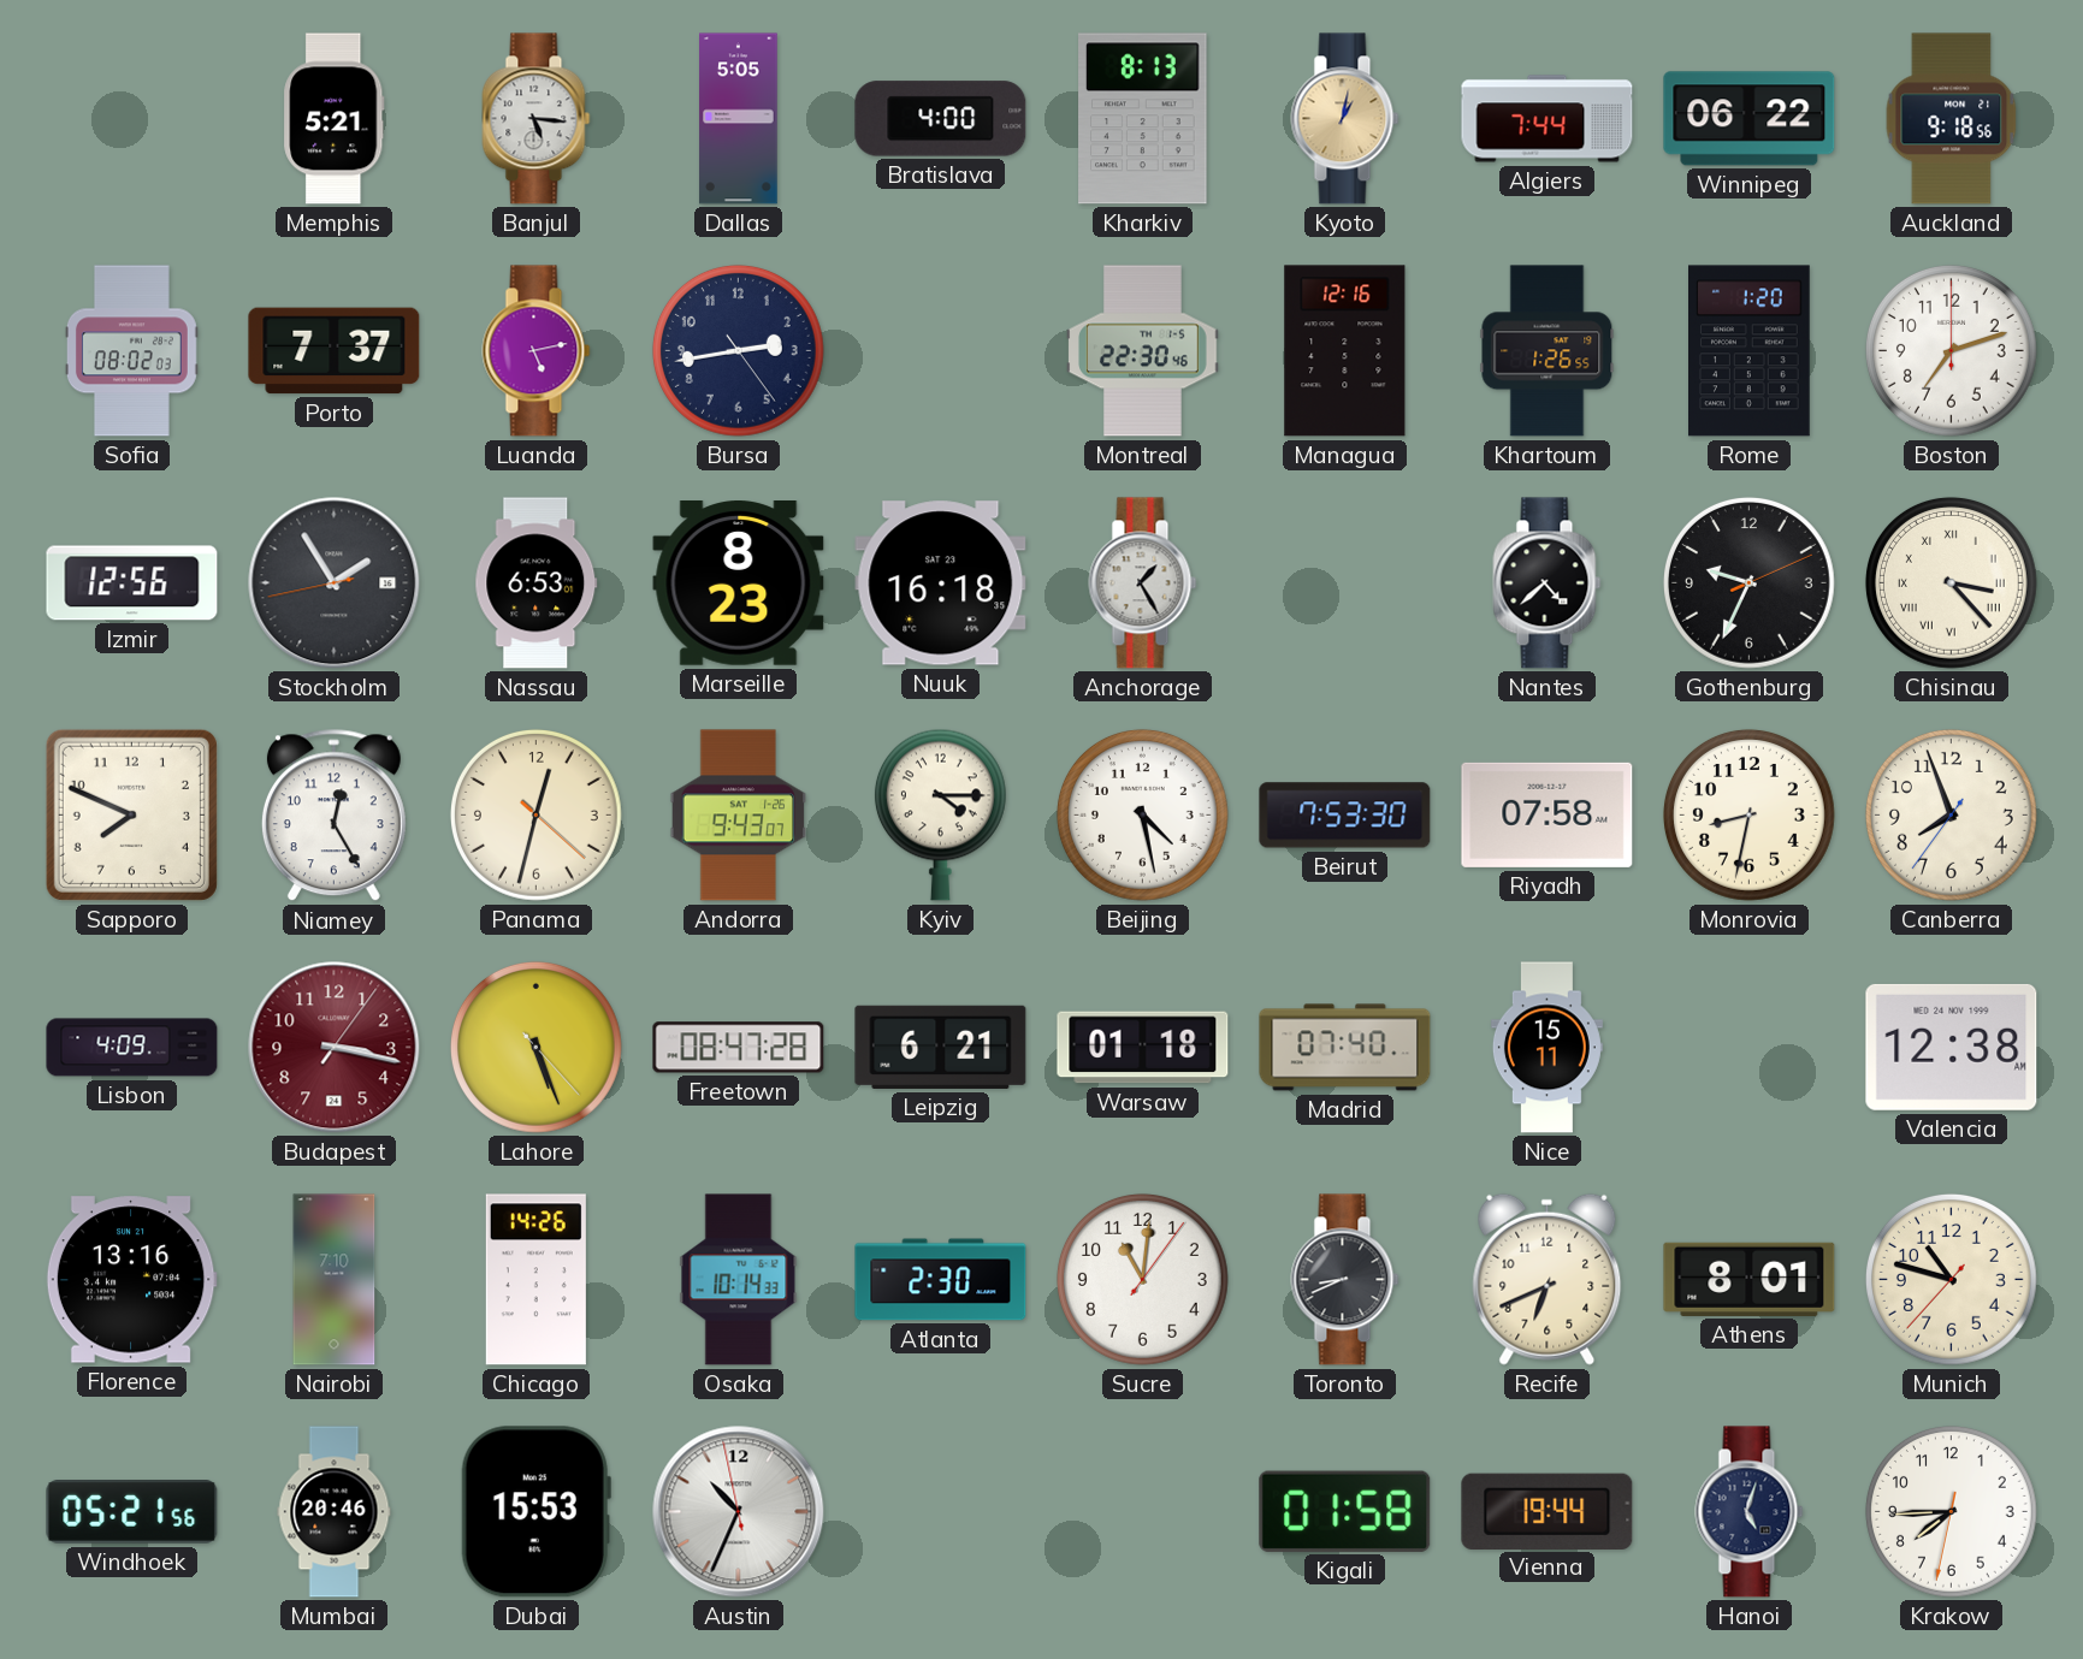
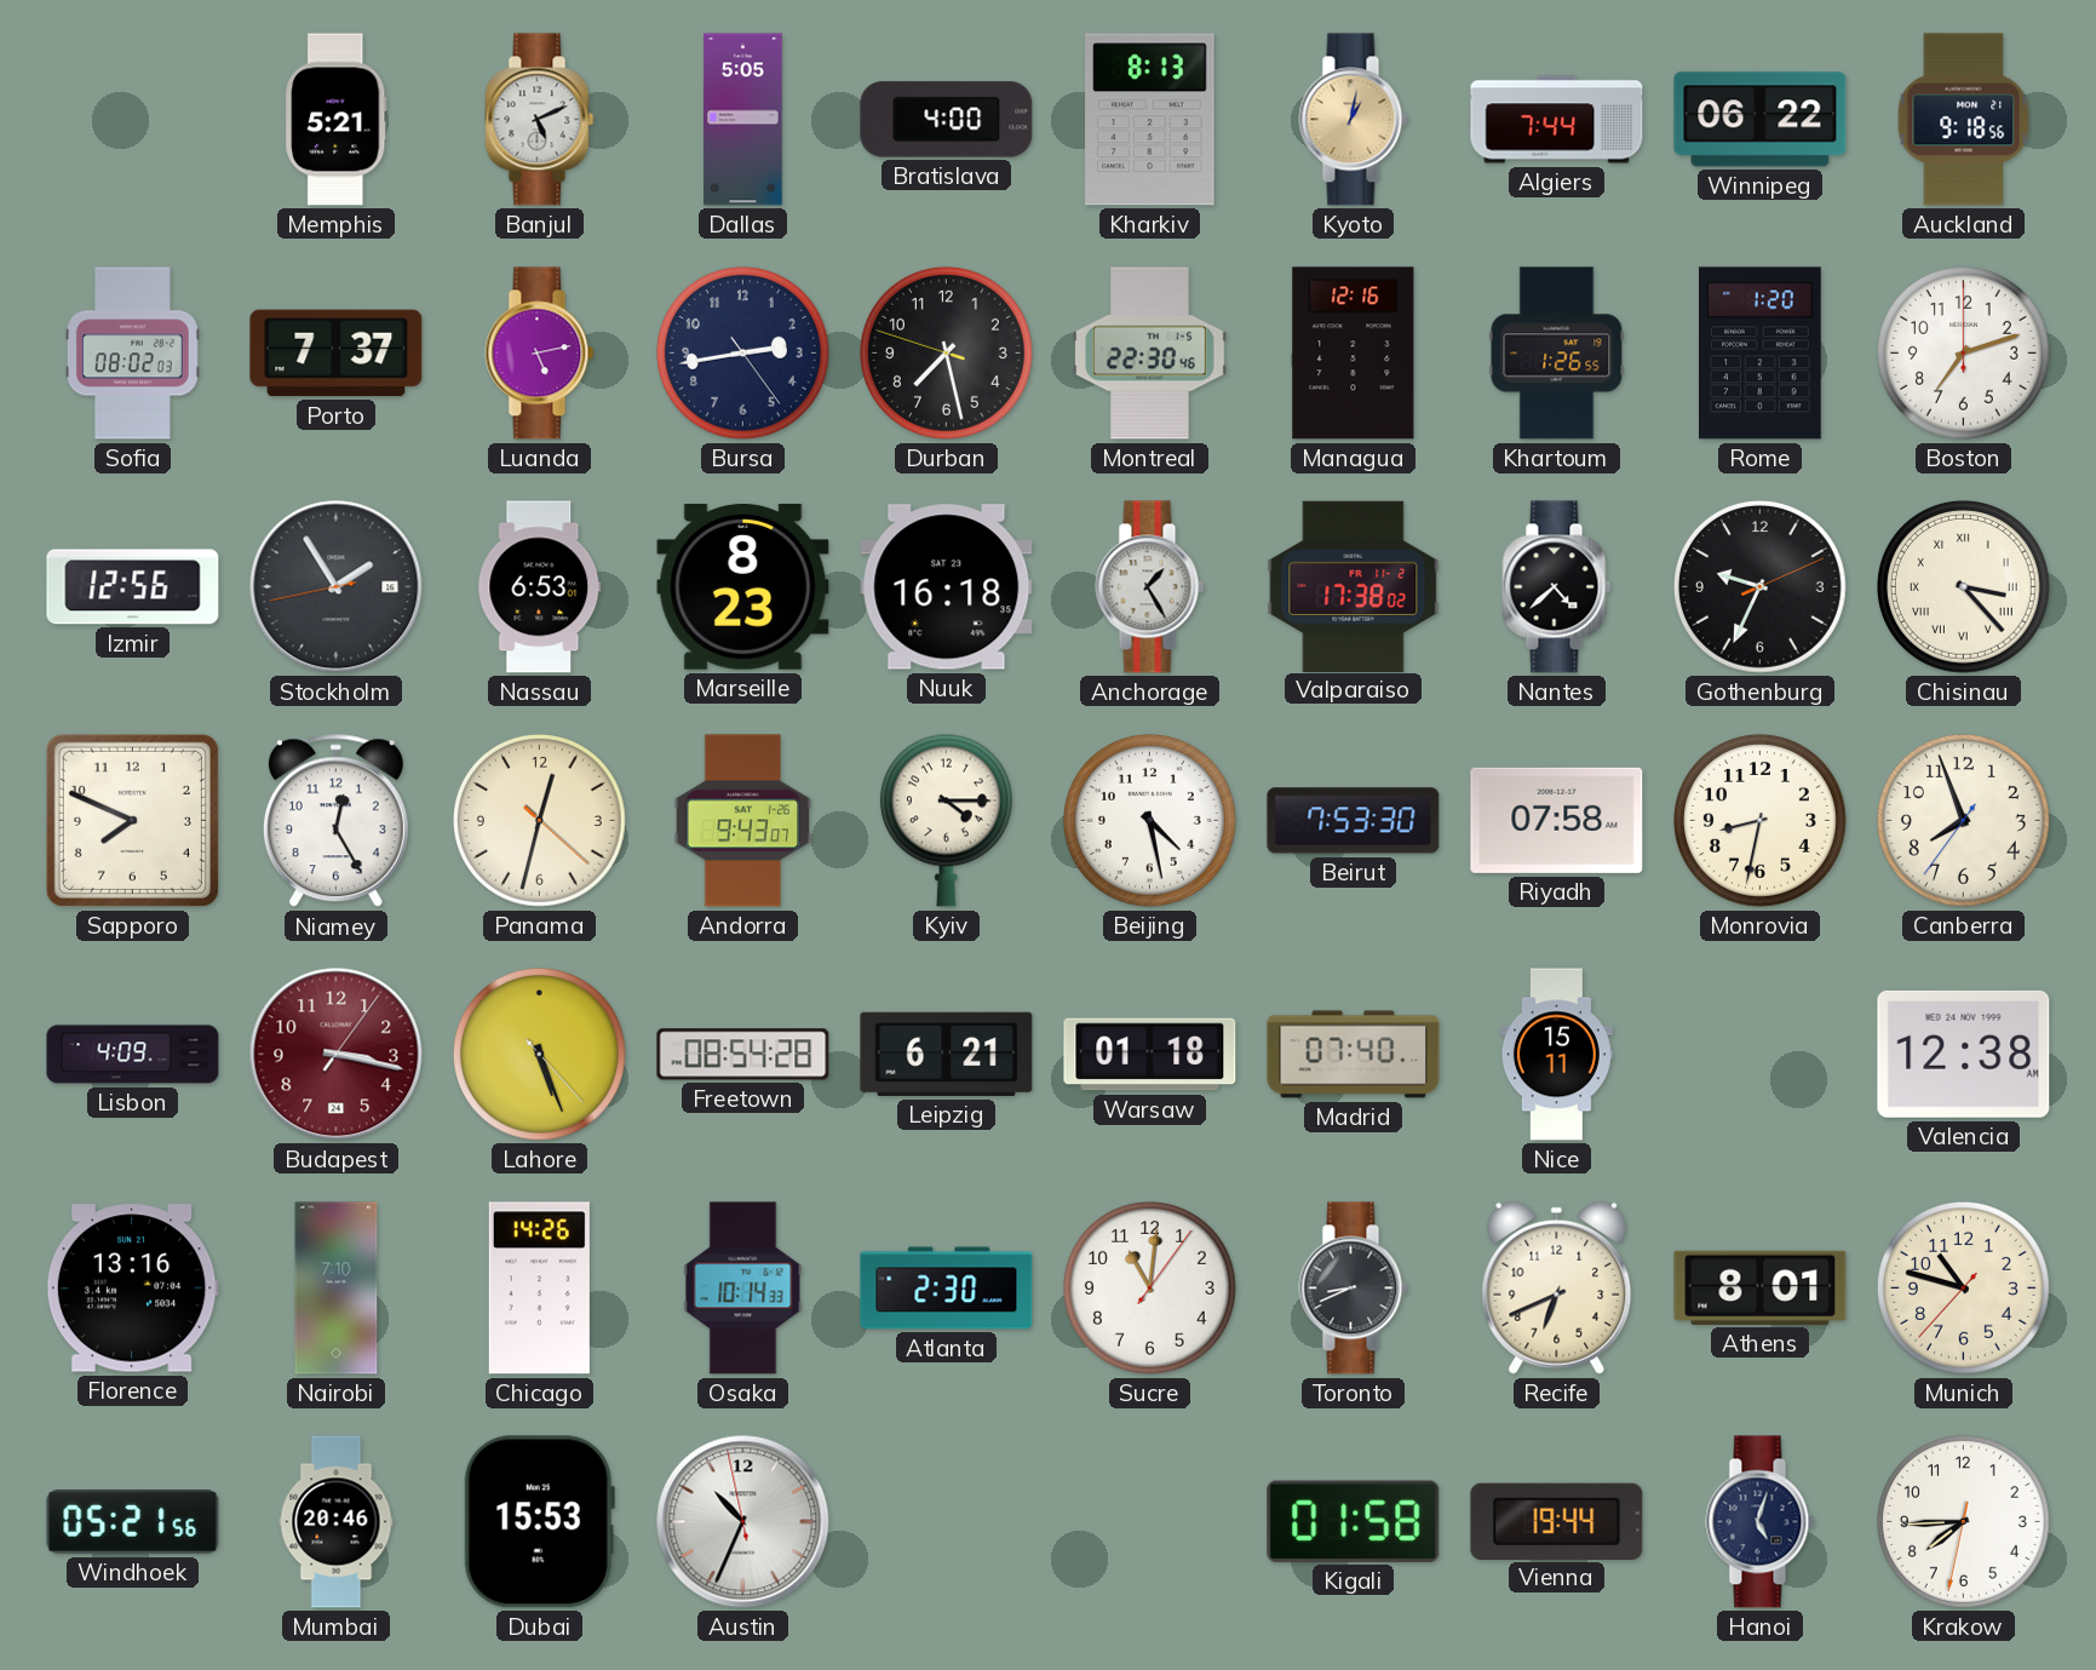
Banjul: 5:16 -> 5:11
Durban: none -> 7:27
Valparaiso: none -> 17:38
Freetown: 08:47 -> 08:54
